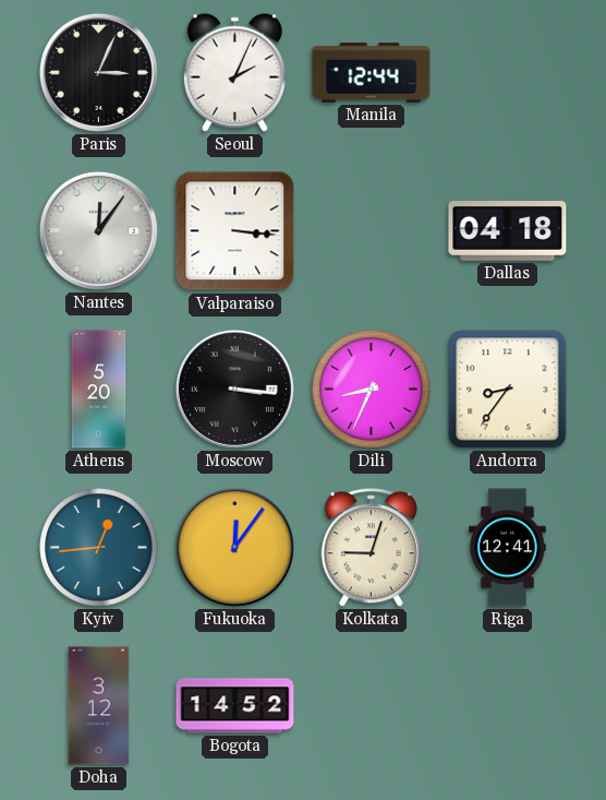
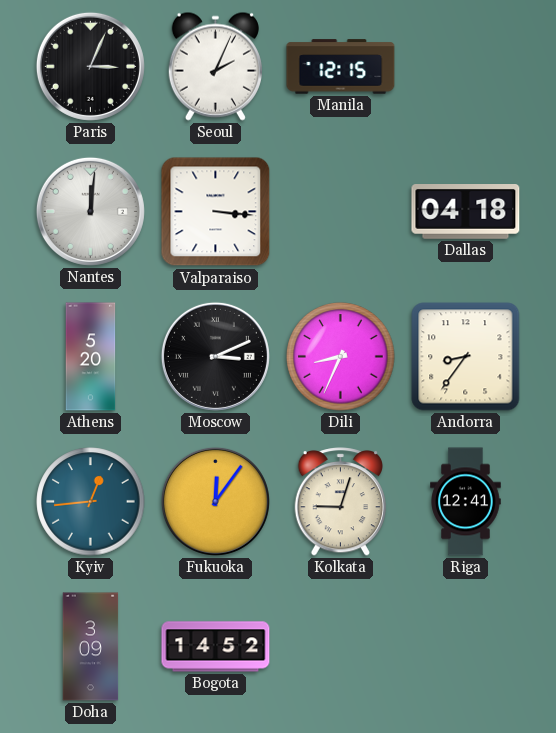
Manila: 12:44 -> 12:15
Nantes: 12:06 -> 12:01
Moscow: 3:16 -> 3:11
Doha: 3:12 -> 3:09
